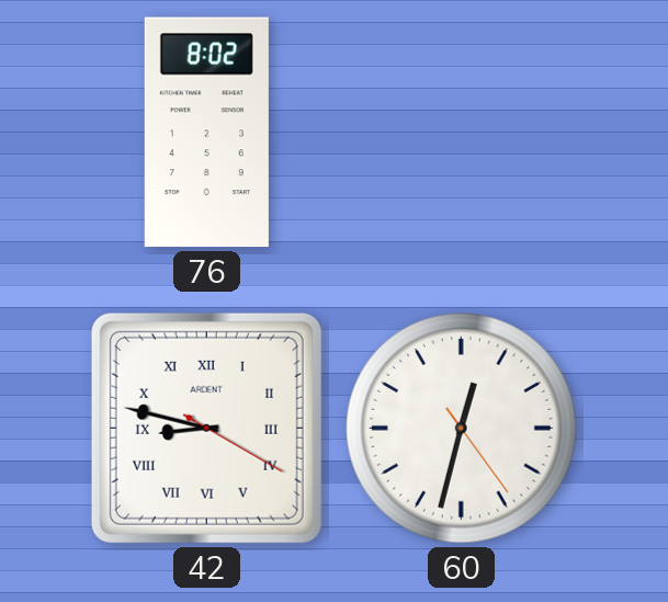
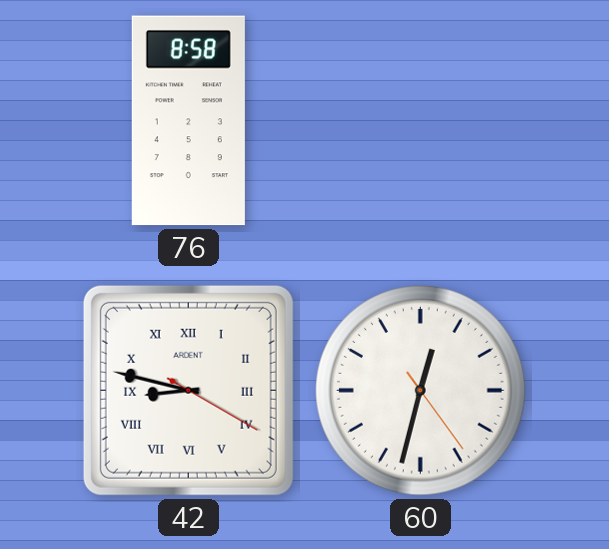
76: 8:02 -> 8:58
